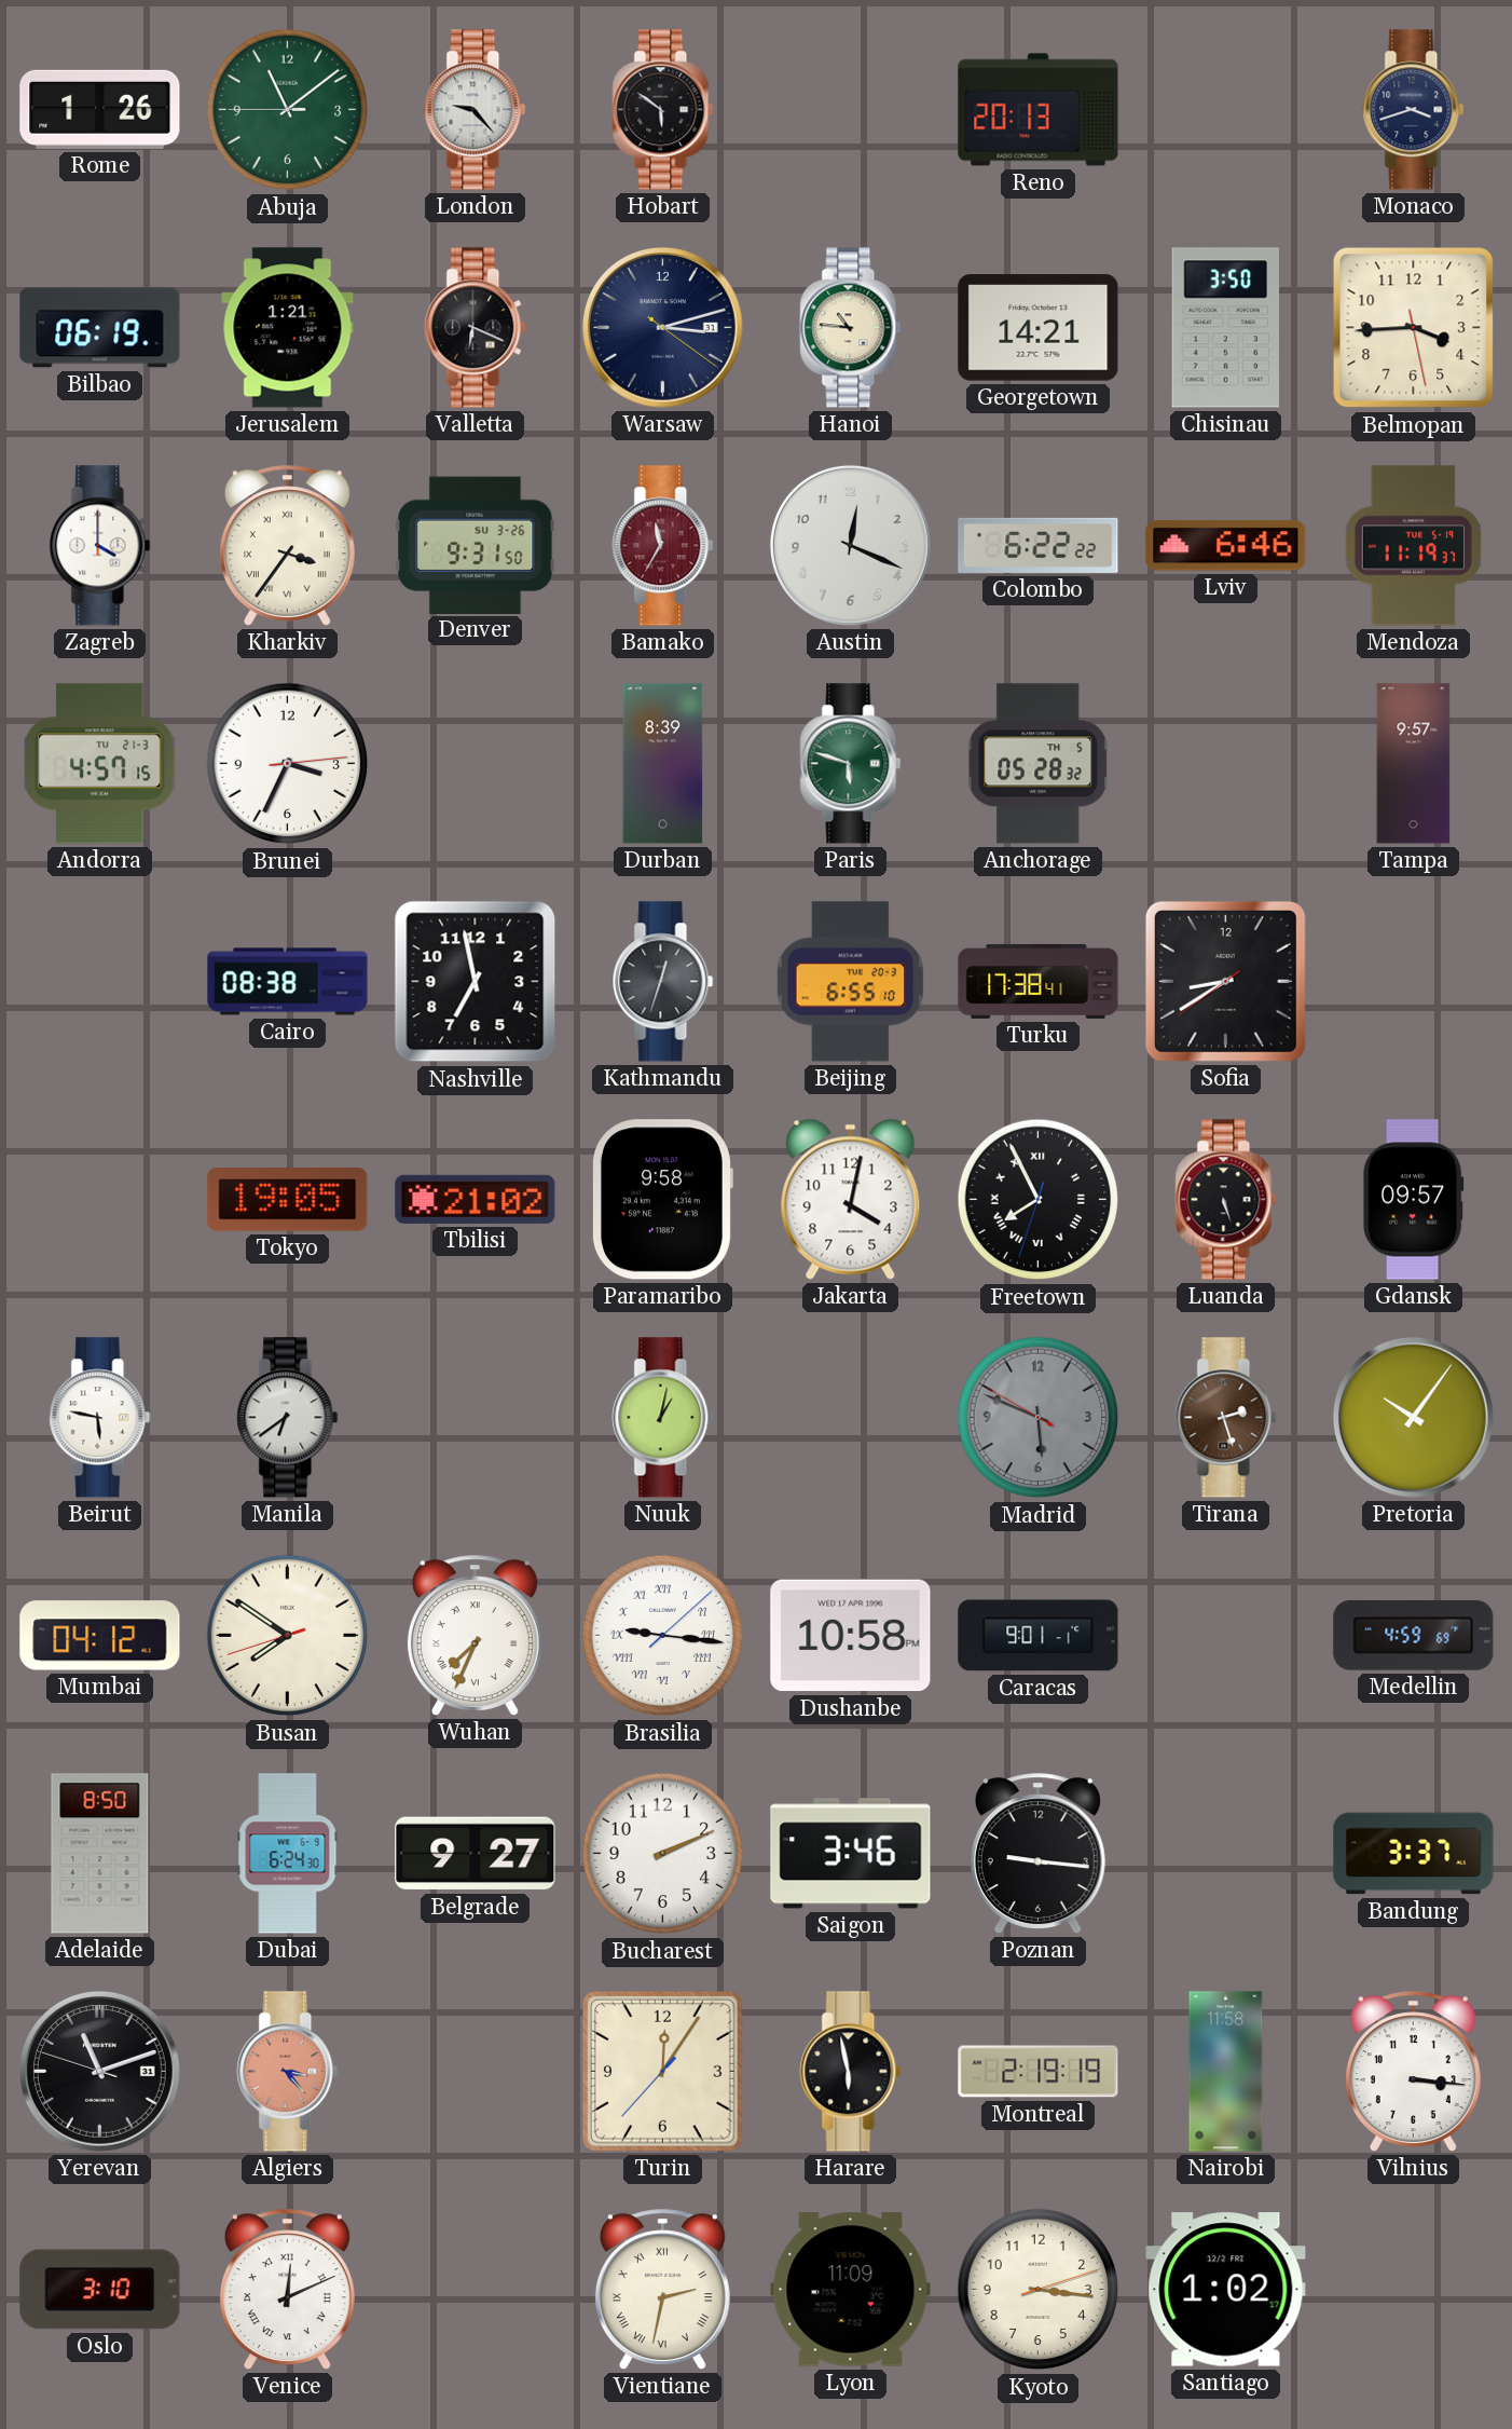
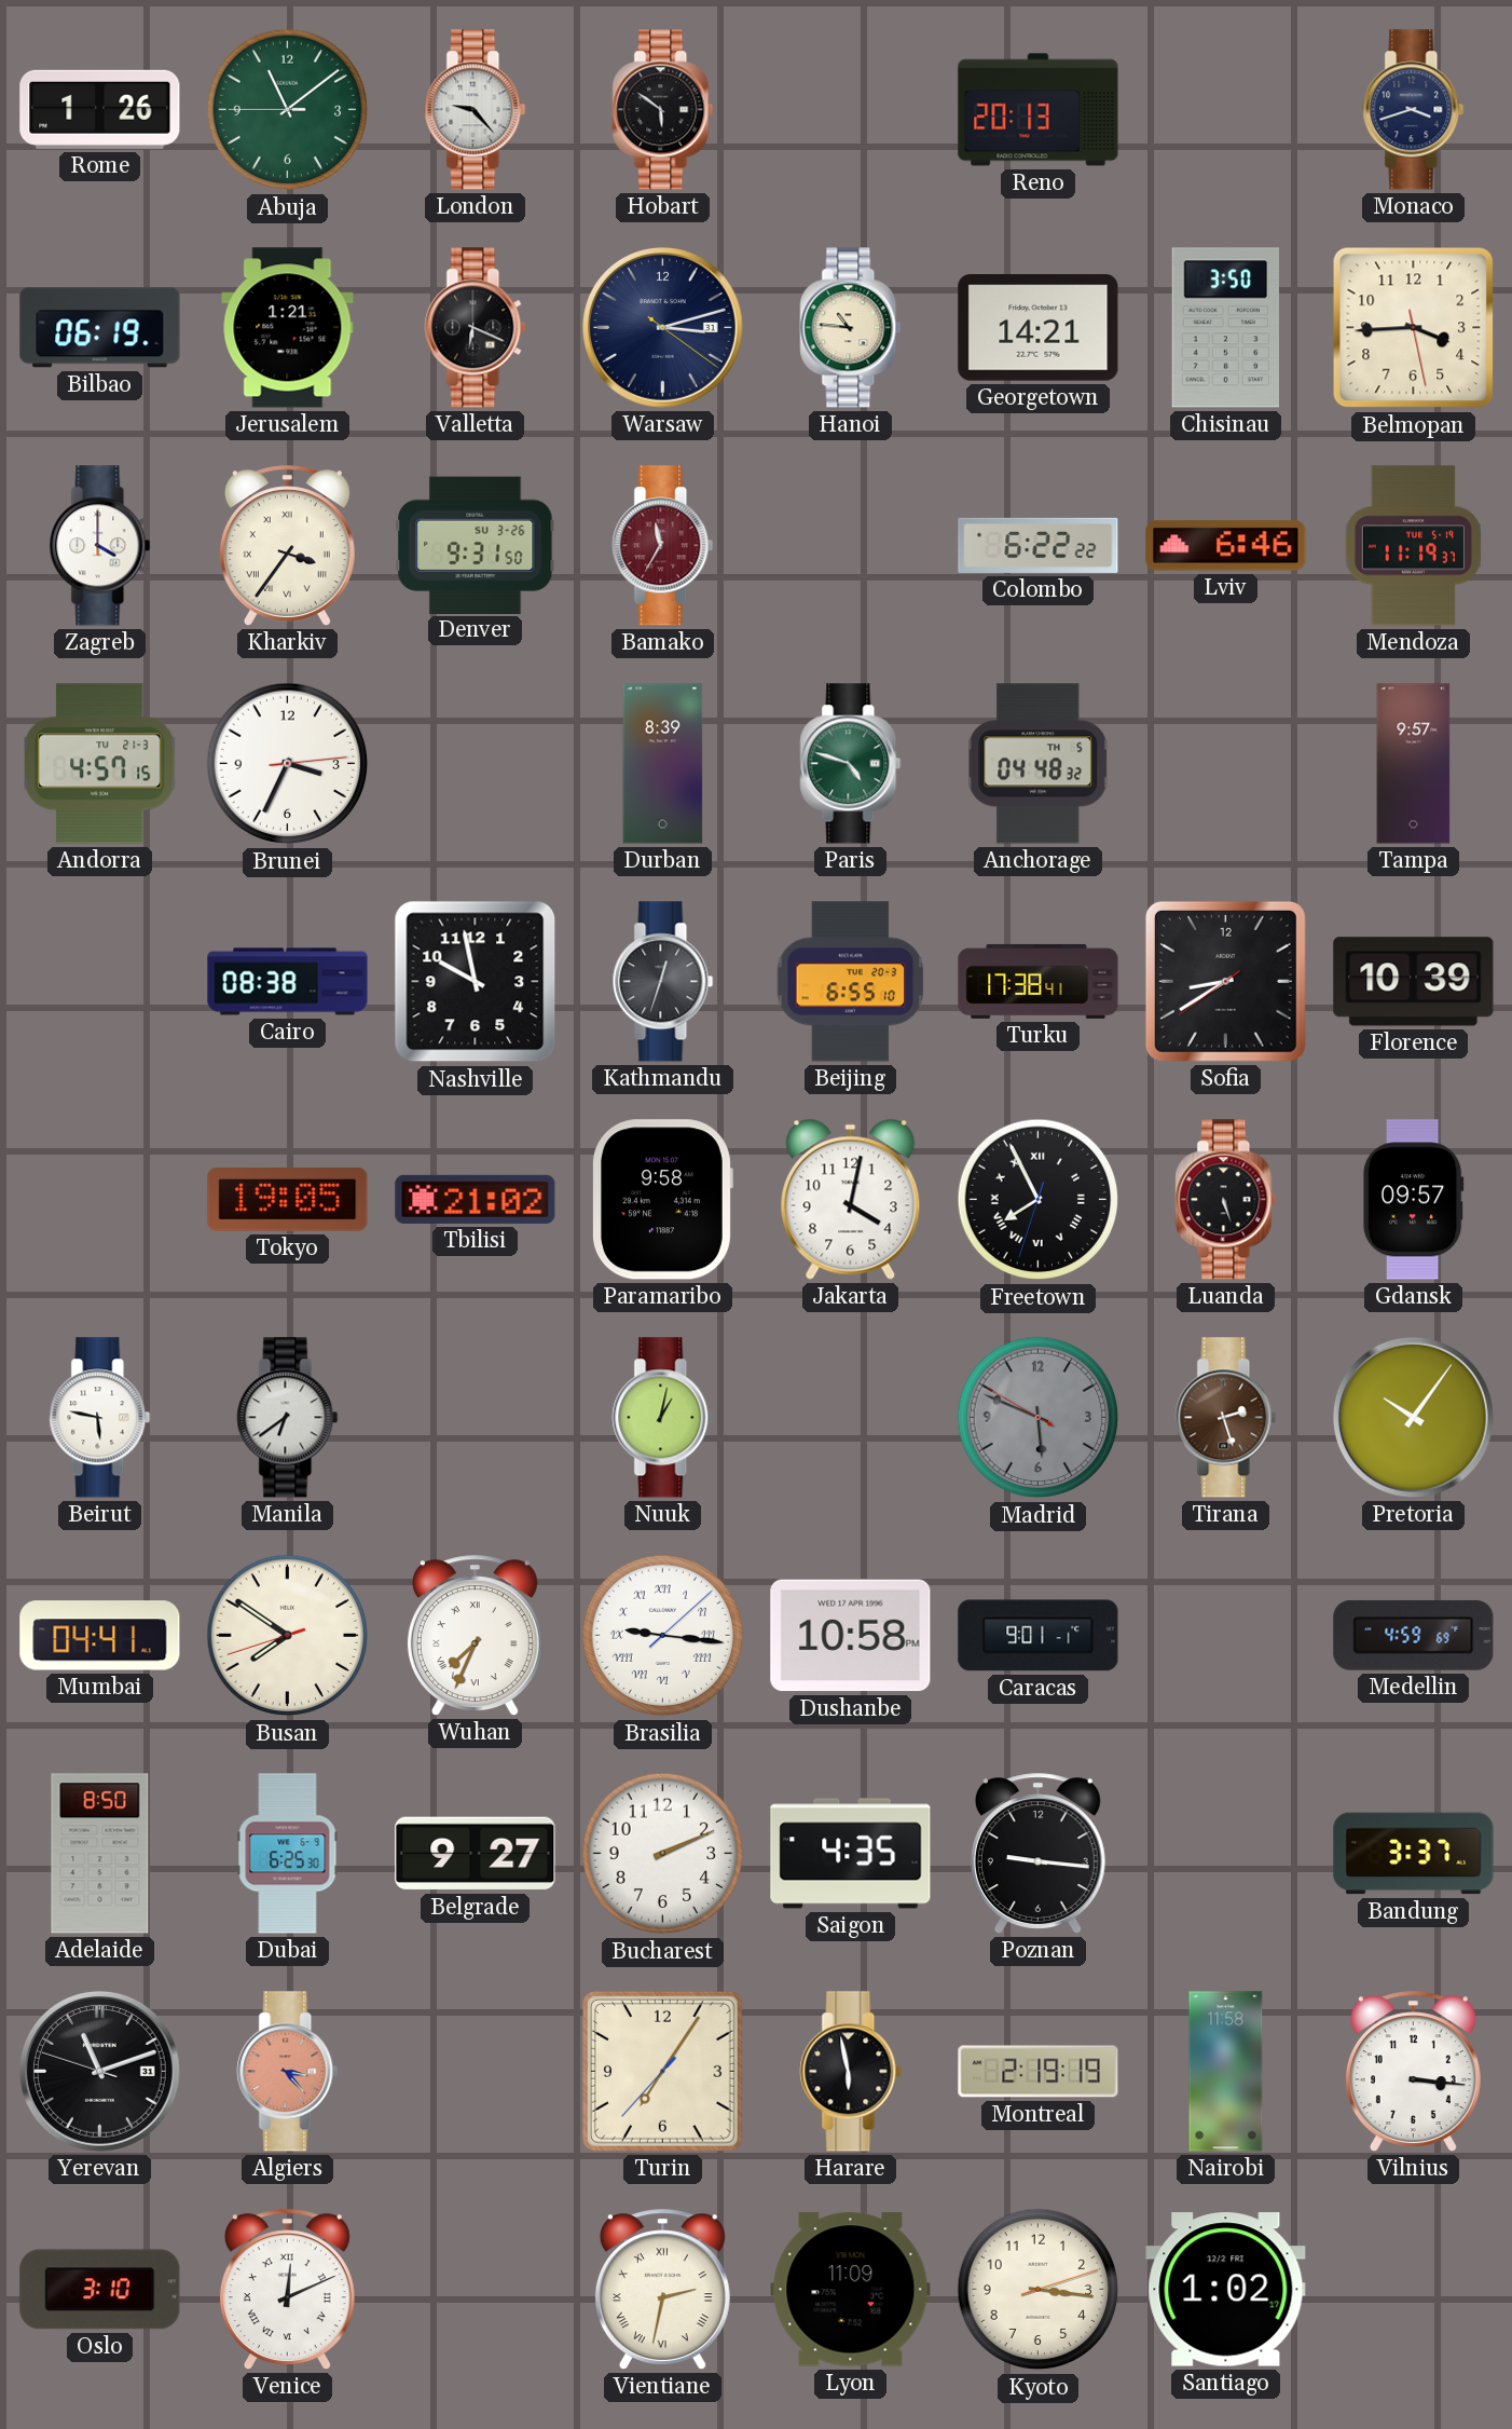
Austin: 12:19 -> none
Paris: 5:48 -> 4:48
Anchorage: 05:28 -> 04:48
Nashville: 6:58 -> 9:58
Florence: none -> 10:39
Mumbai: 04:12 -> 04:41
Dubai: 6:24 -> 6:25
Saigon: 3:46 -> 4:35
Turin: 12:05 -> 7:05
